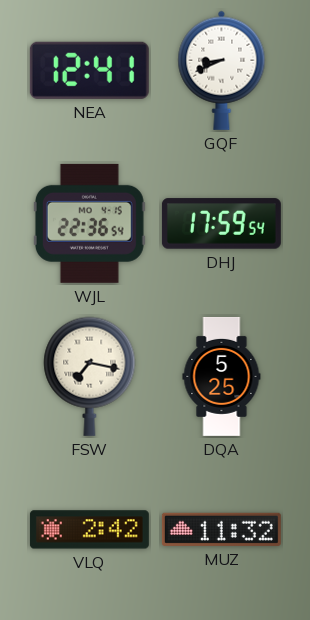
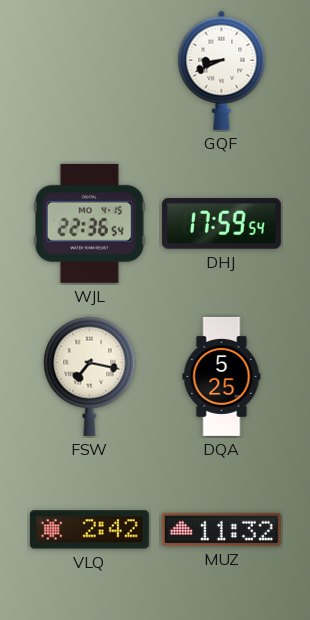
NEA: 12:41 -> none
